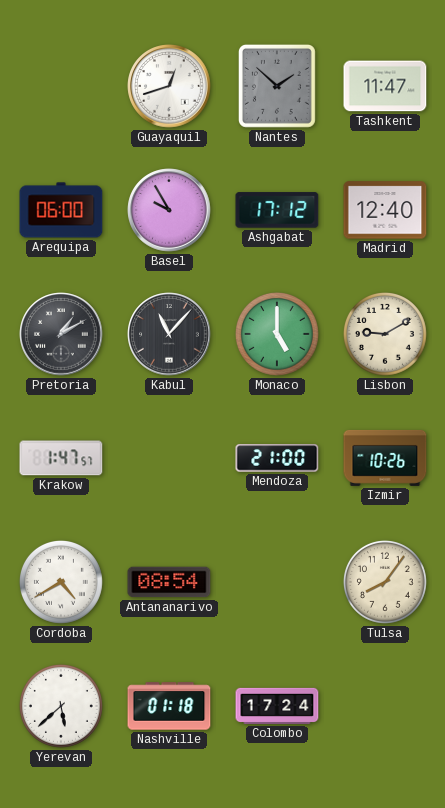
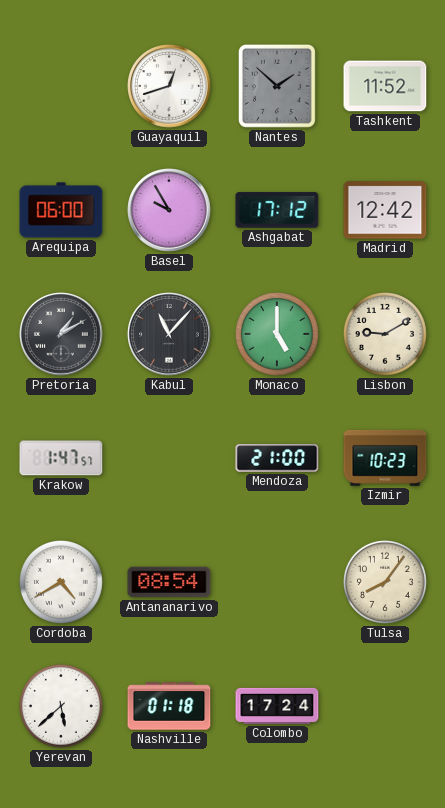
Tashkent: 11:47 -> 11:52
Madrid: 12:40 -> 12:42
Izmir: 10:26 -> 10:23
